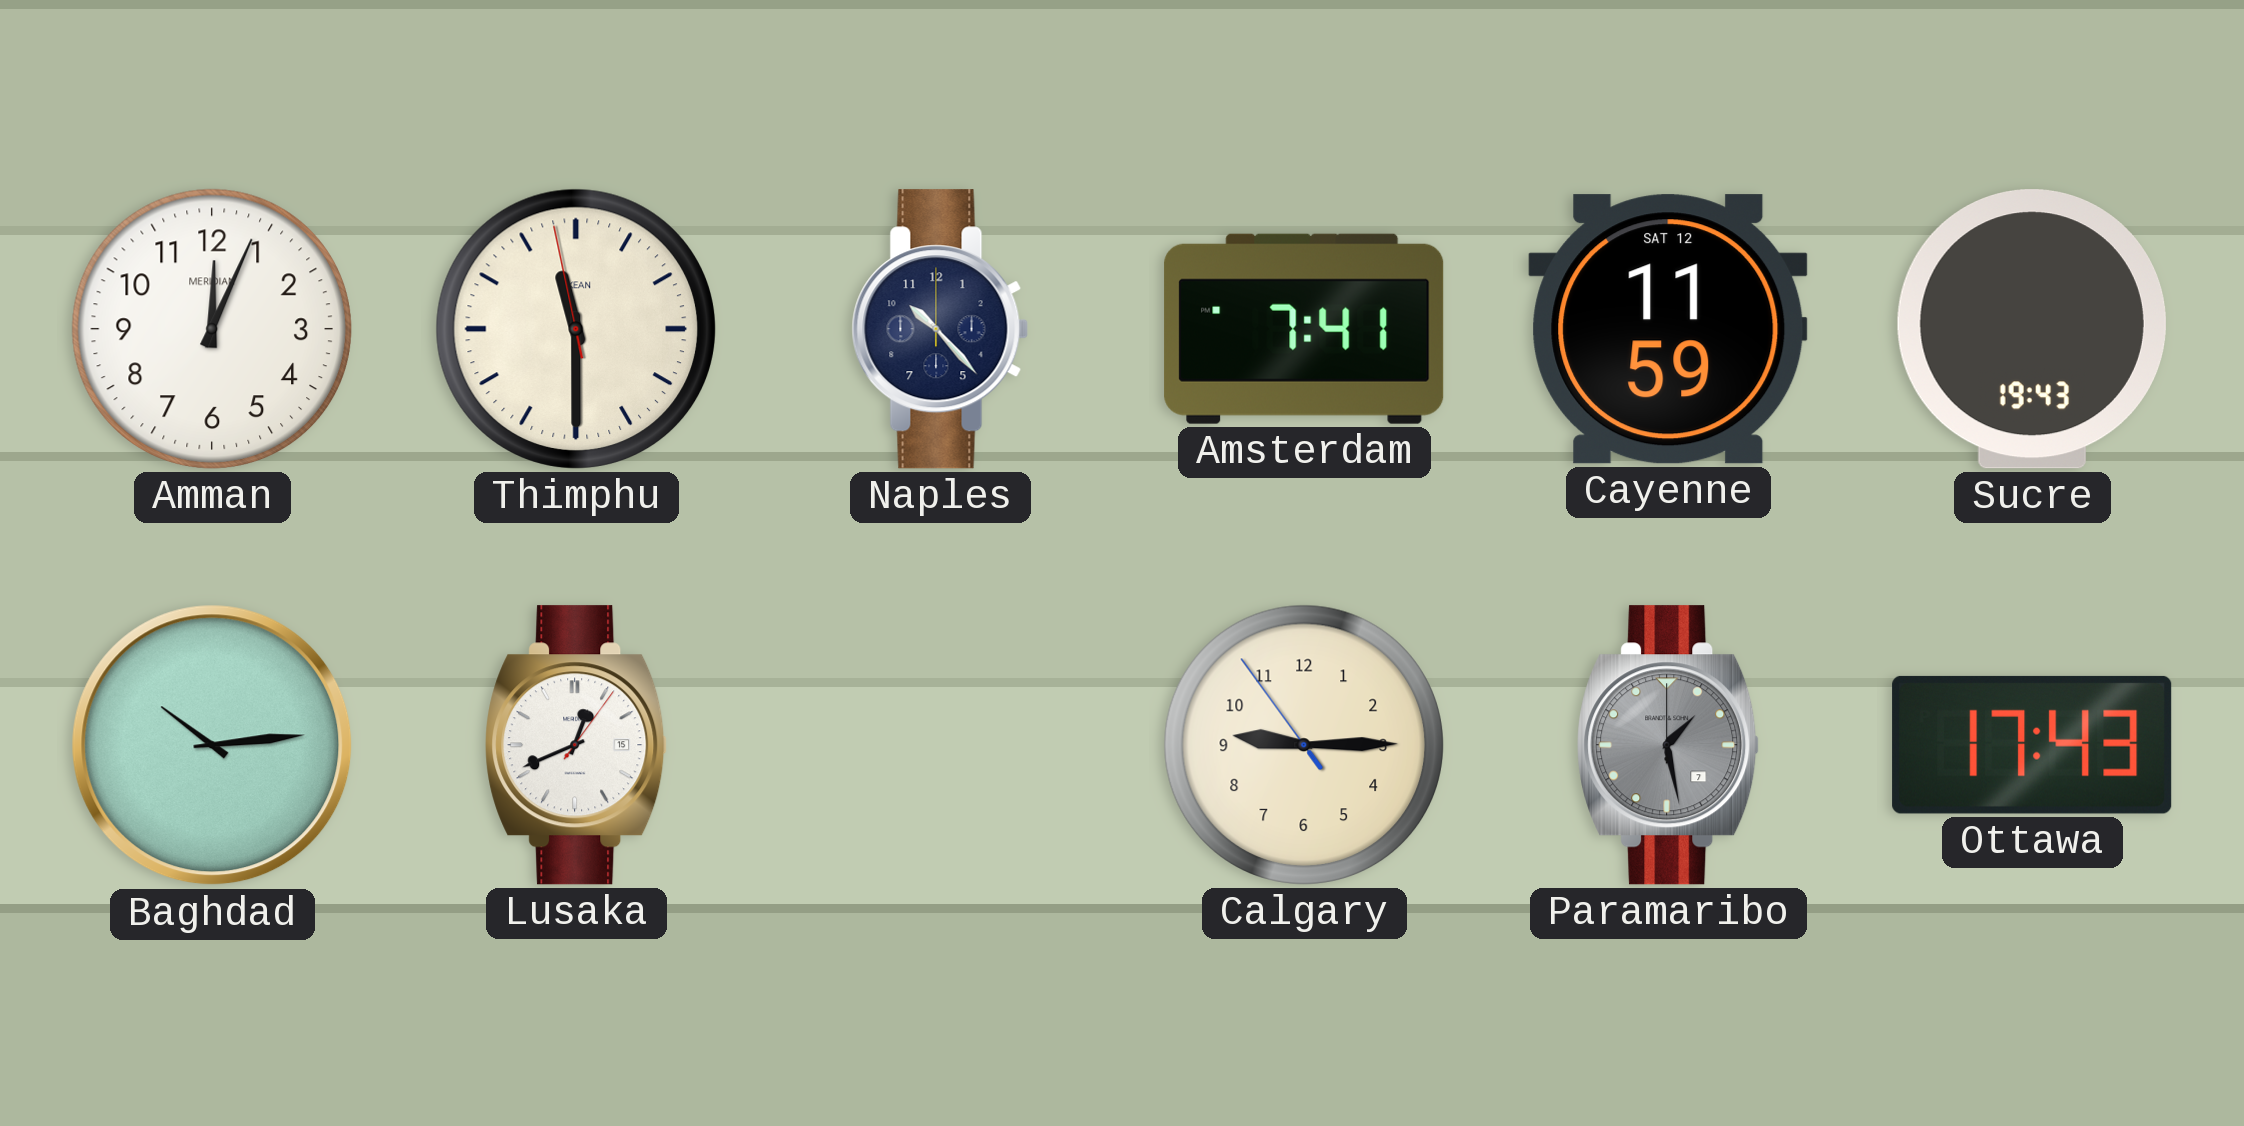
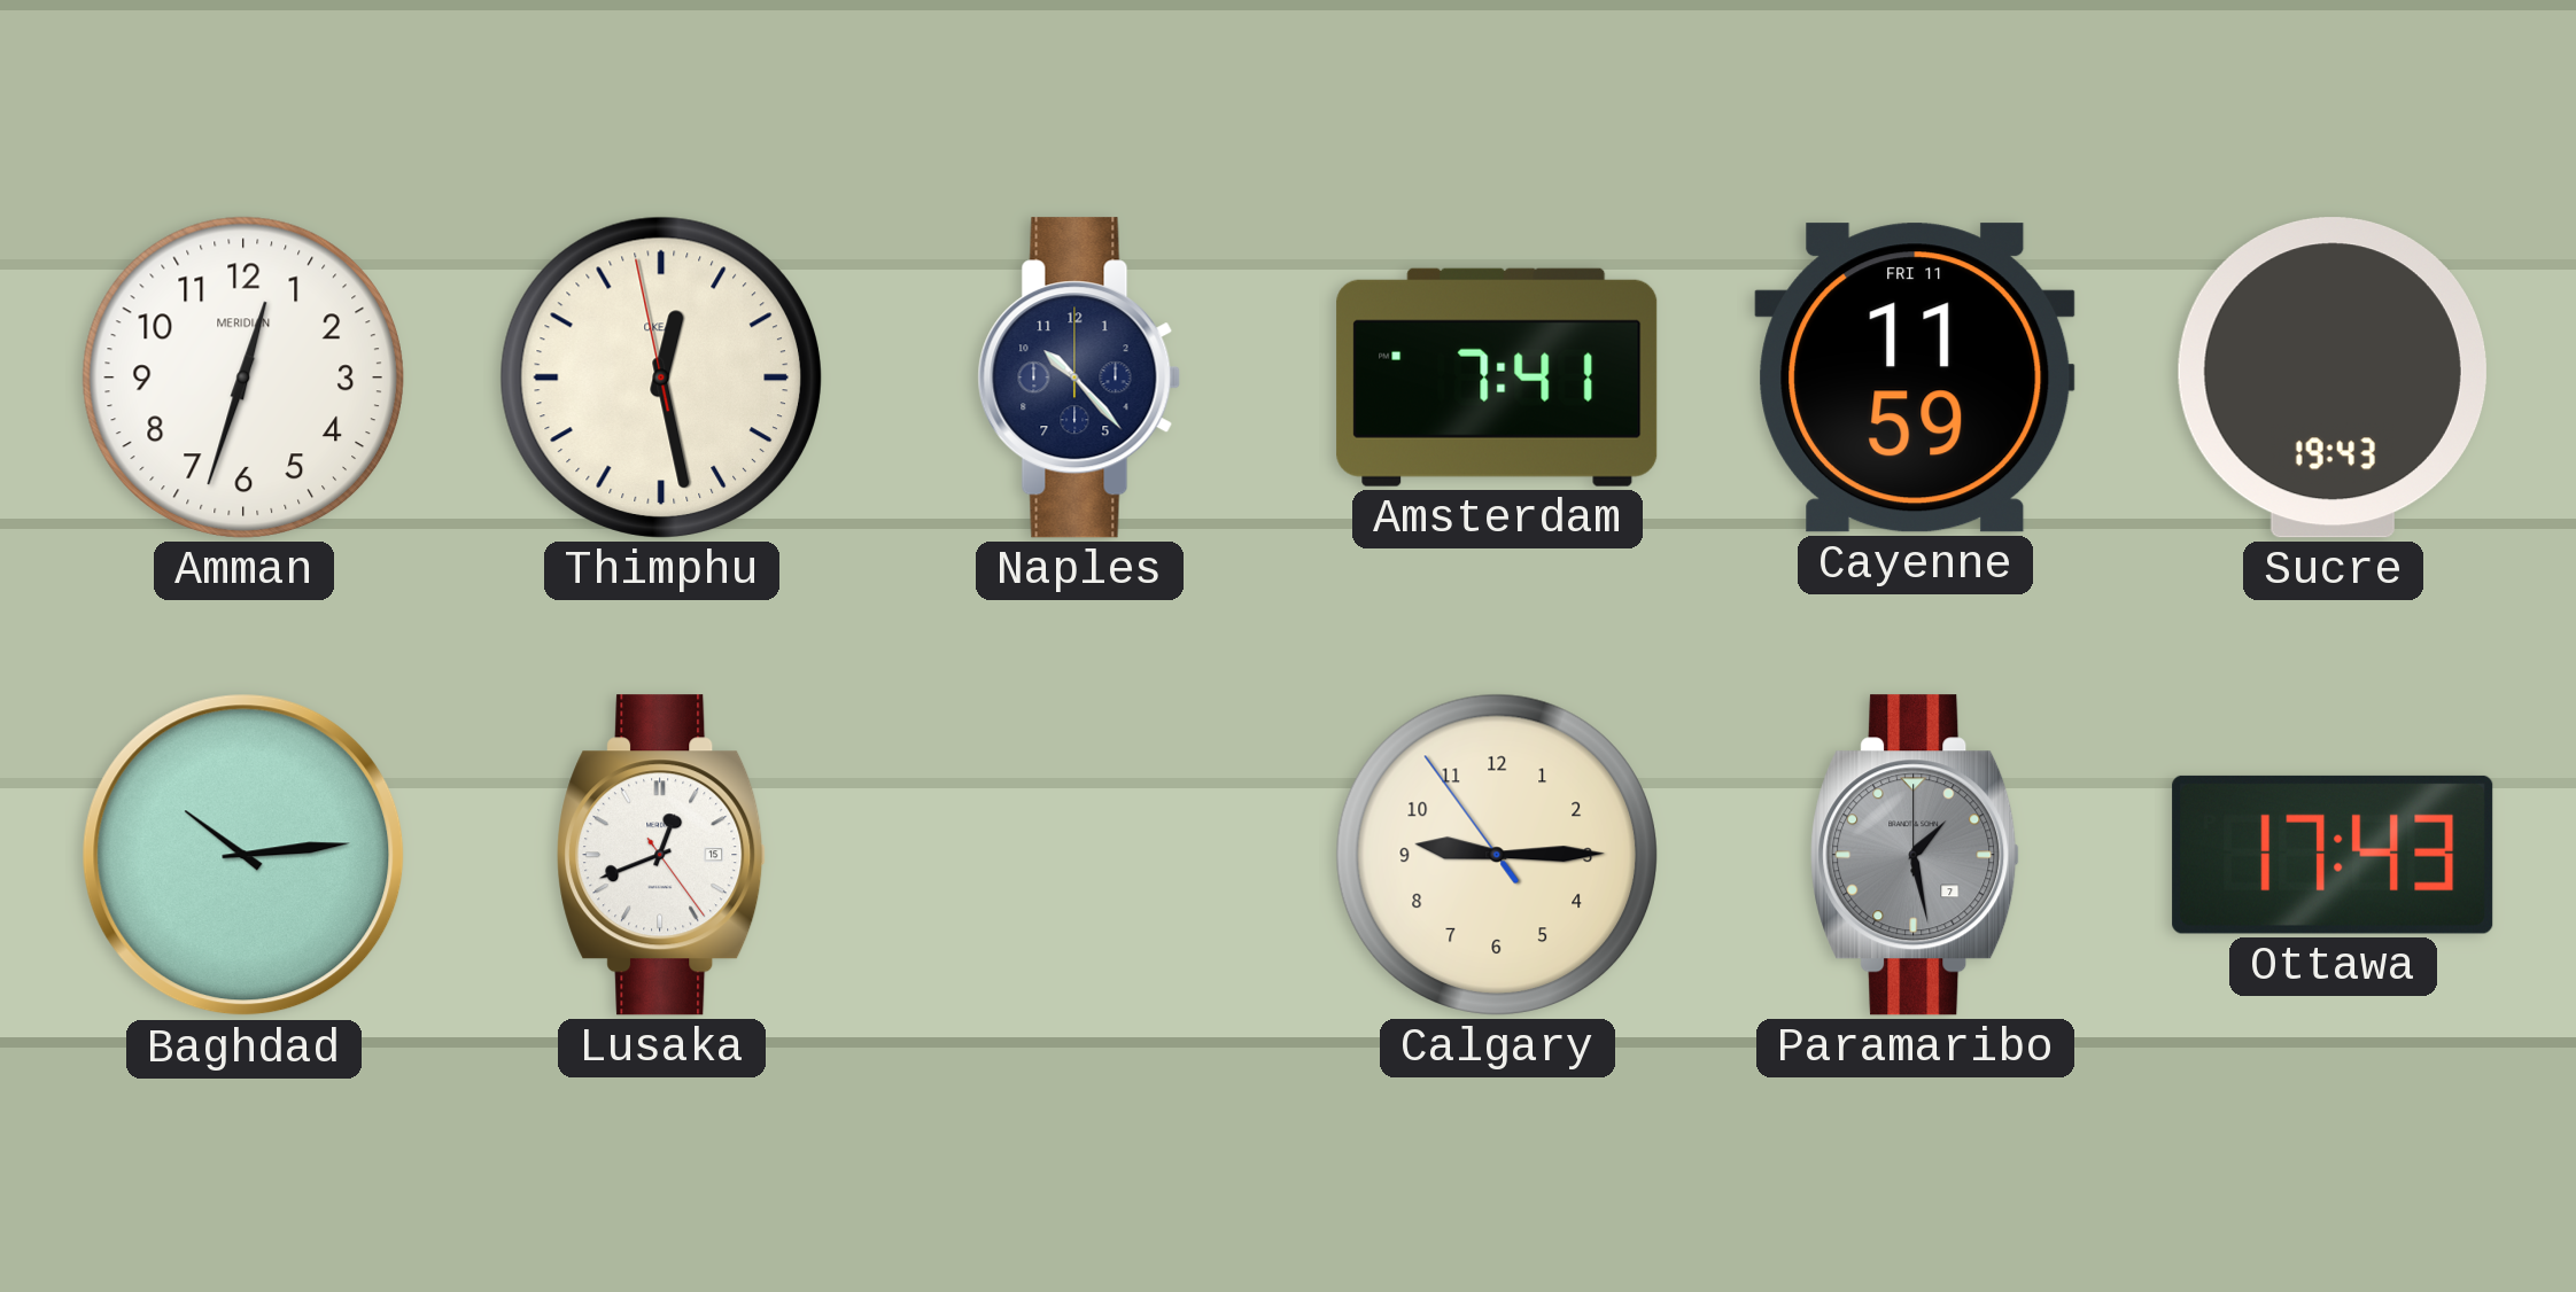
Amman: 12:04 -> 12:33
Thimphu: 11:29 -> 12:27
Cayenne date: SAT 12 -> FRI 11
Lusaka: 12:41:06 -> 12:41:24
